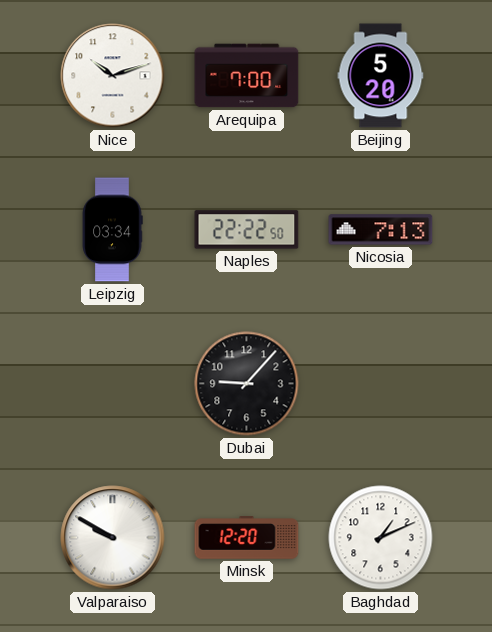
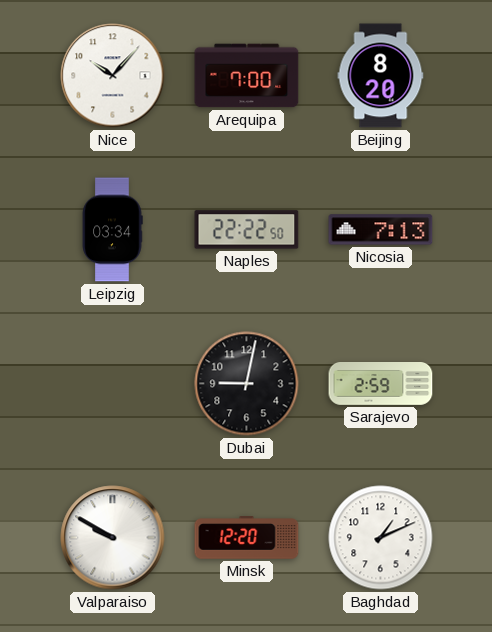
Nice: 10:12 -> 10:07
Beijing: 5:20 -> 8:20
Dubai: 9:07 -> 9:02
Sarajevo: none -> 2:59
